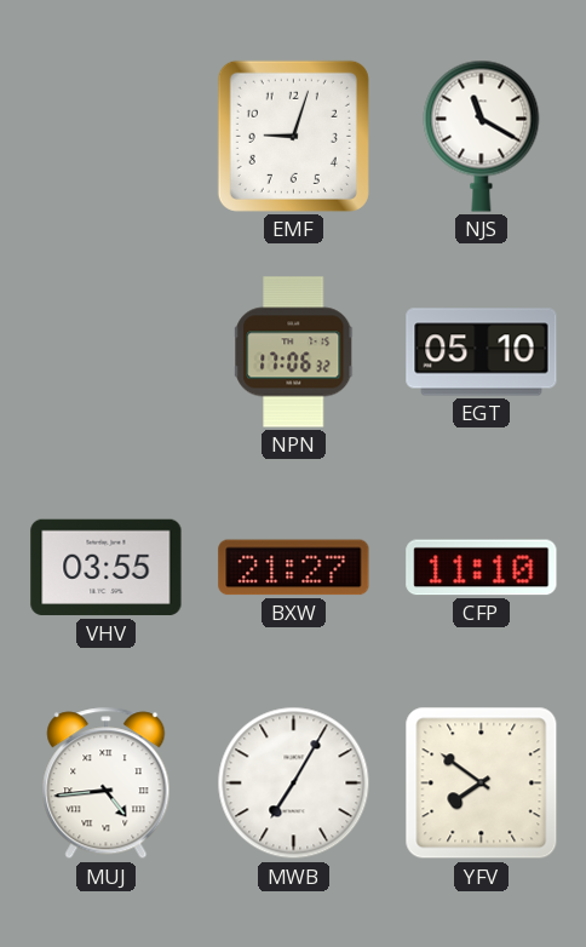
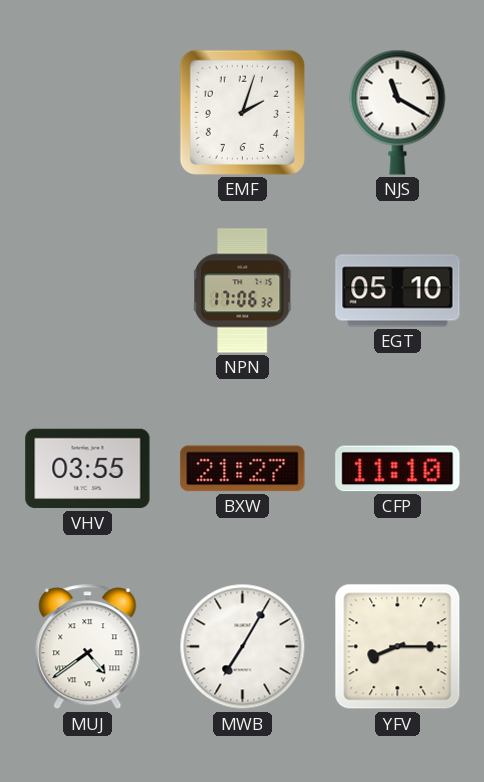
EMF: 9:03 -> 2:03
MUJ: 4:44 -> 4:39
YFV: 7:51 -> 8:15
